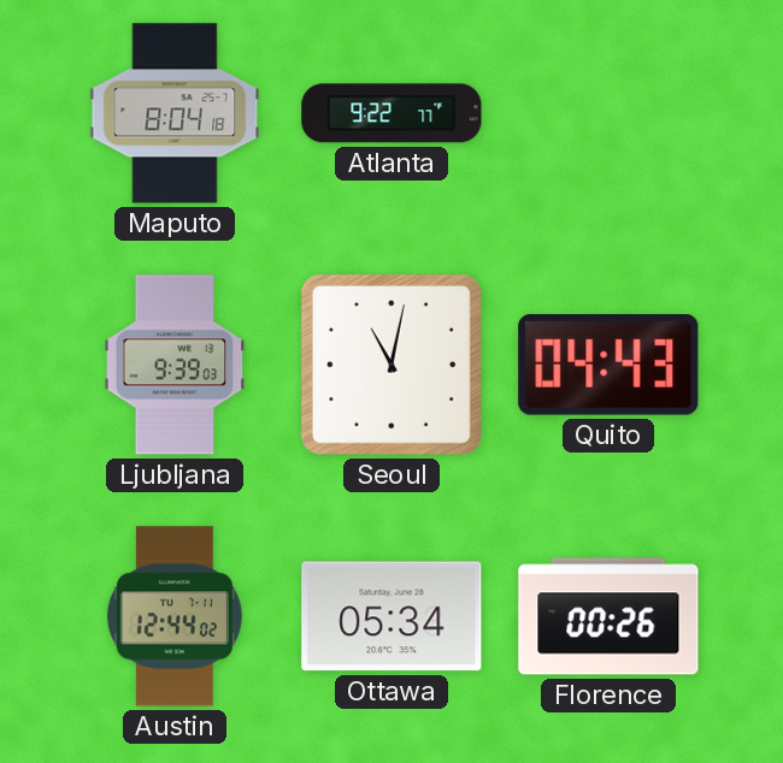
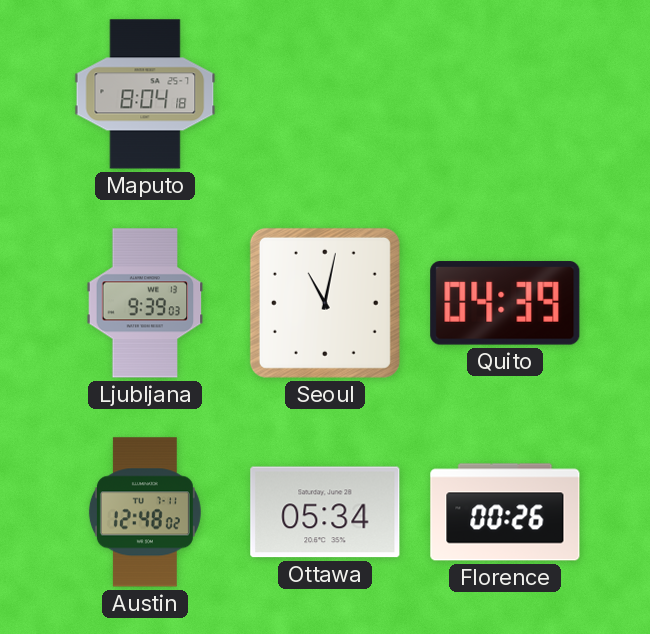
Atlanta: 9:22 -> none
Quito: 04:43 -> 04:39
Austin: 12:44 -> 12:48
